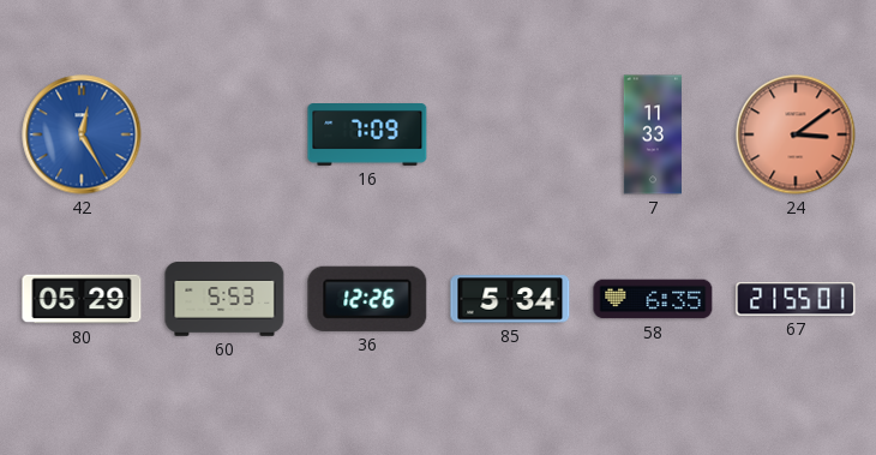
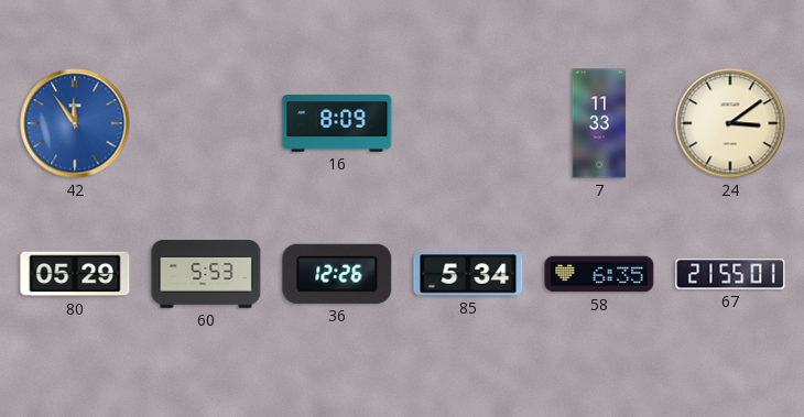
42: 12:25 -> 11:54
16: 7:09 -> 8:09
24 dial: salmon -> cream
